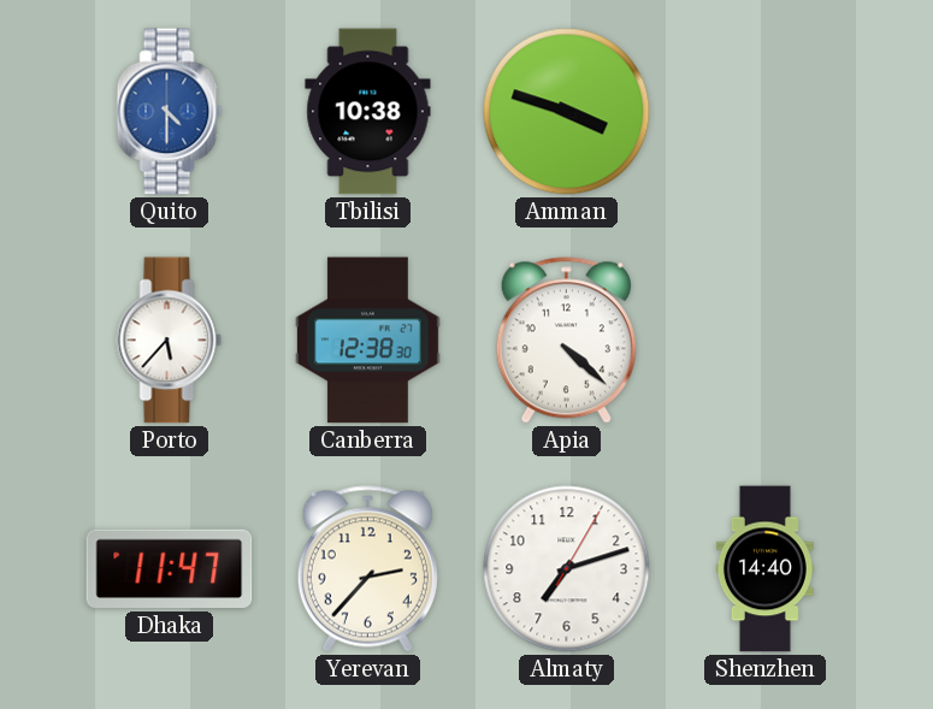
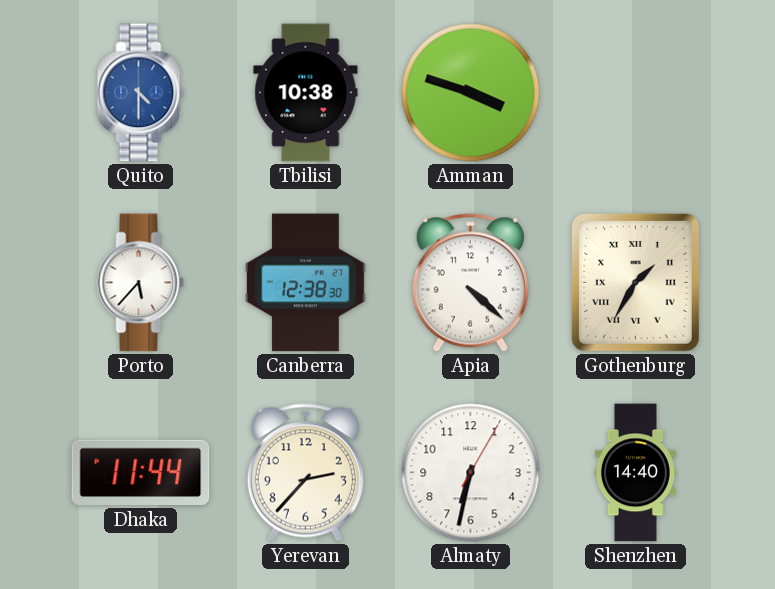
Gothenburg: none -> 1:35
Dhaka: 11:47 -> 11:44
Almaty: 7:12 -> 6:32
